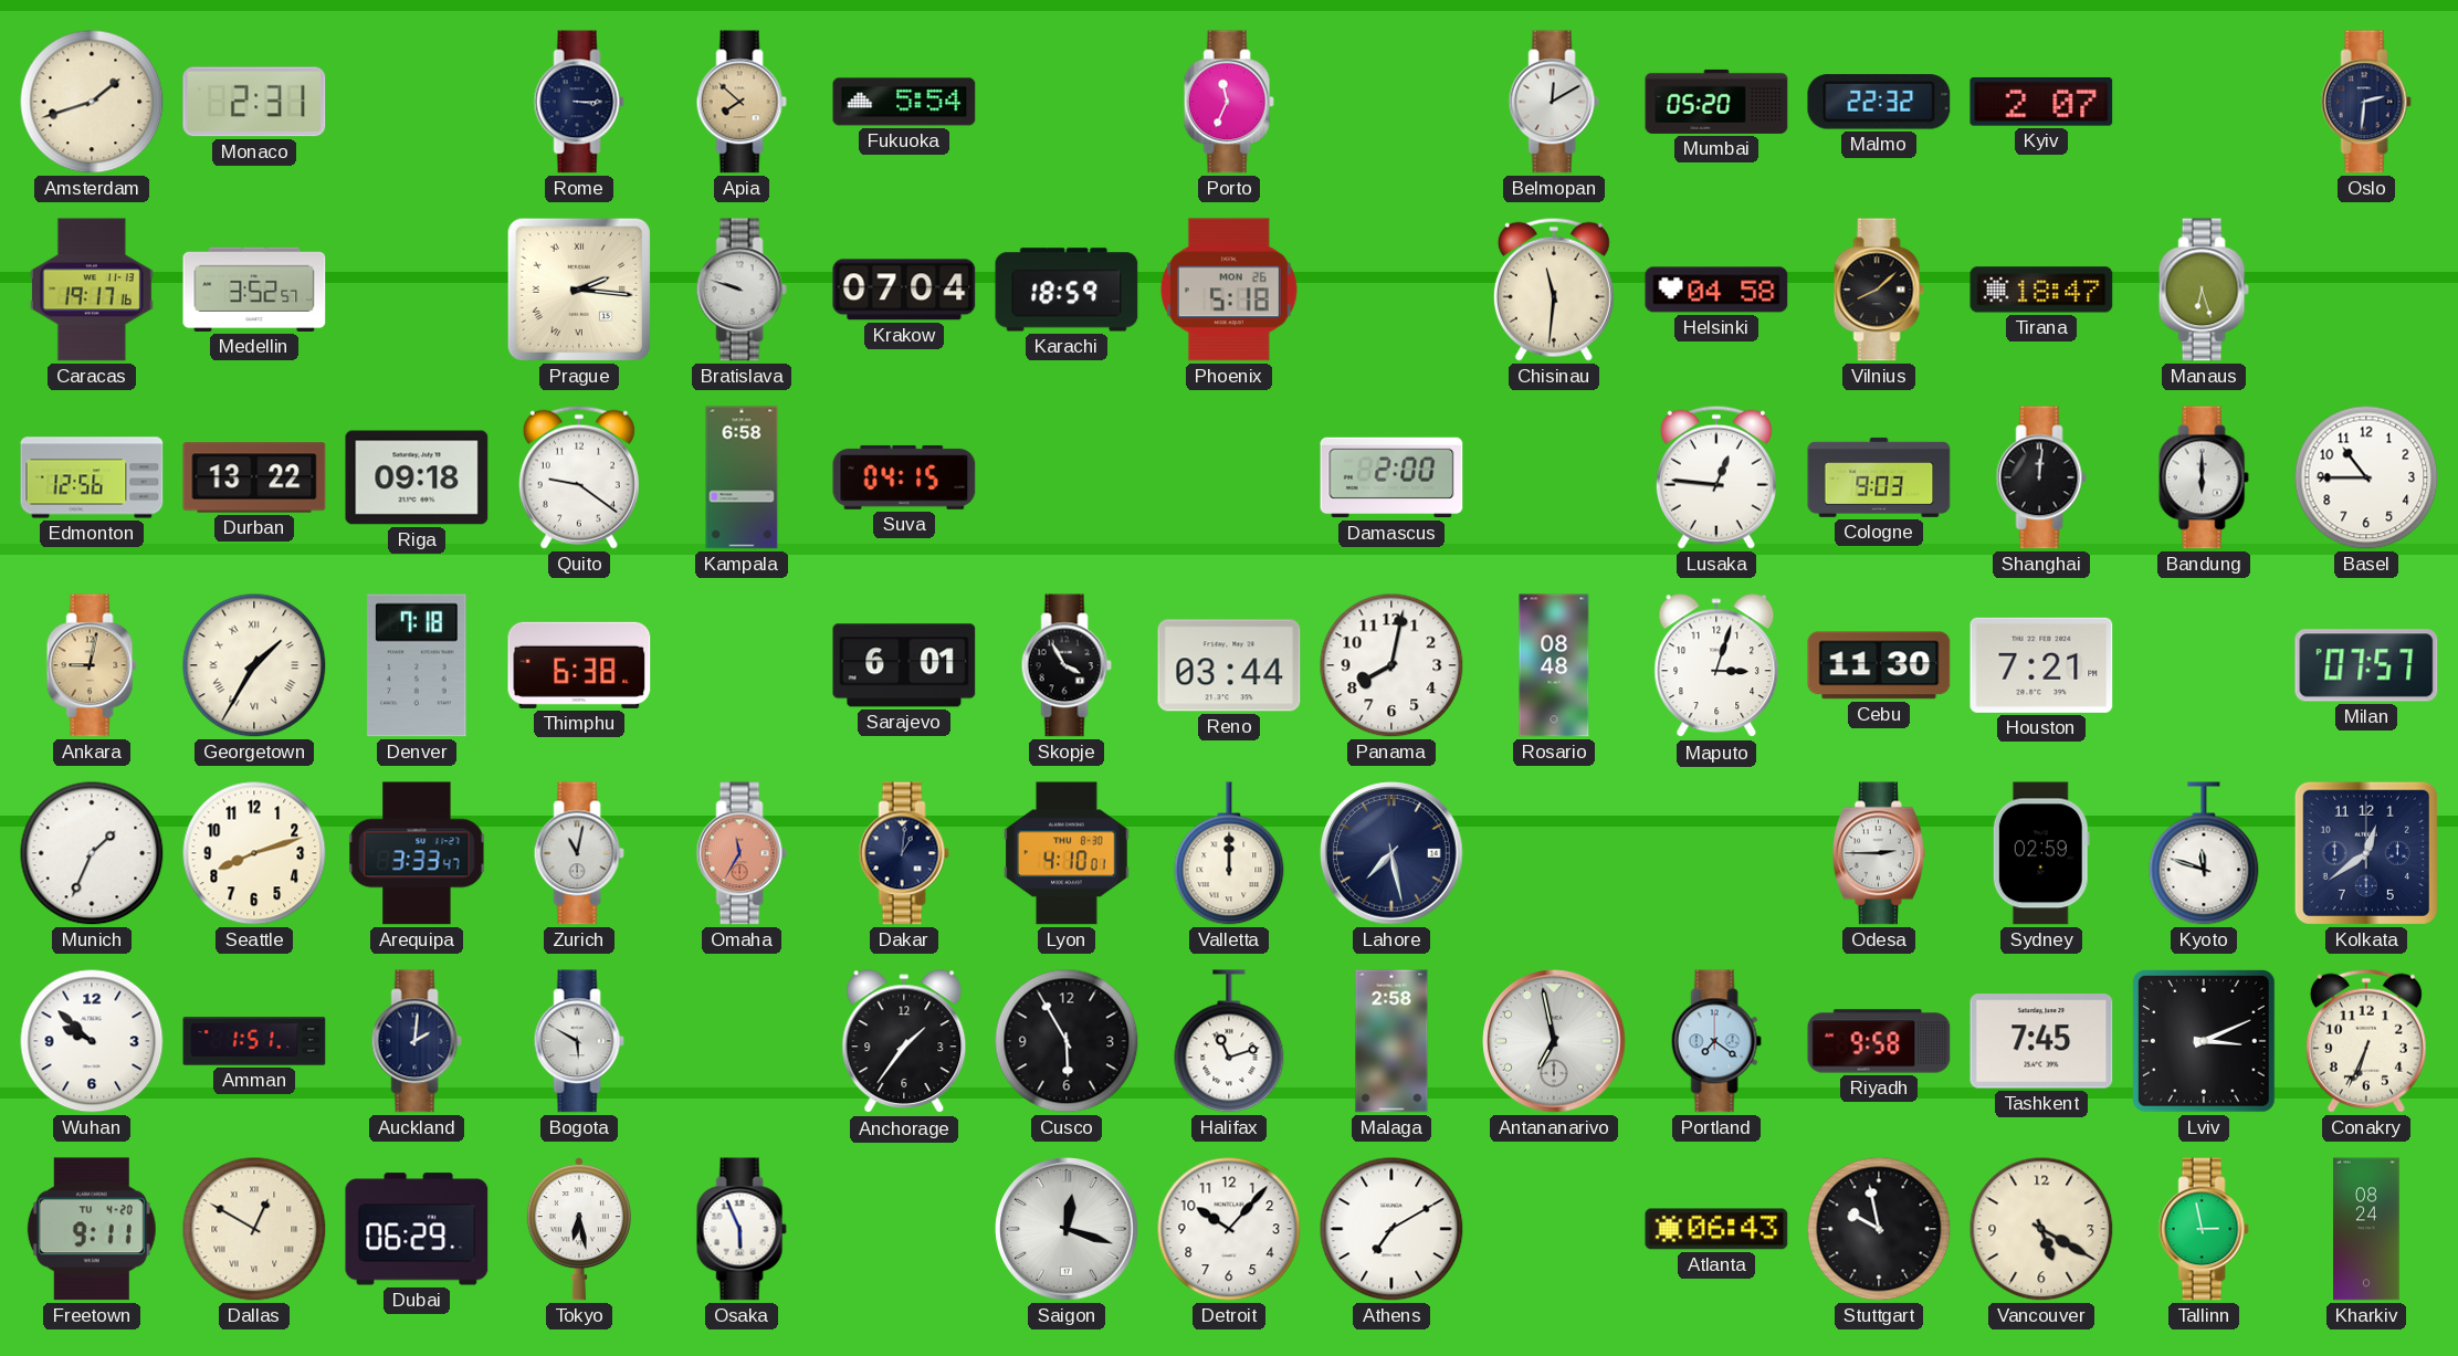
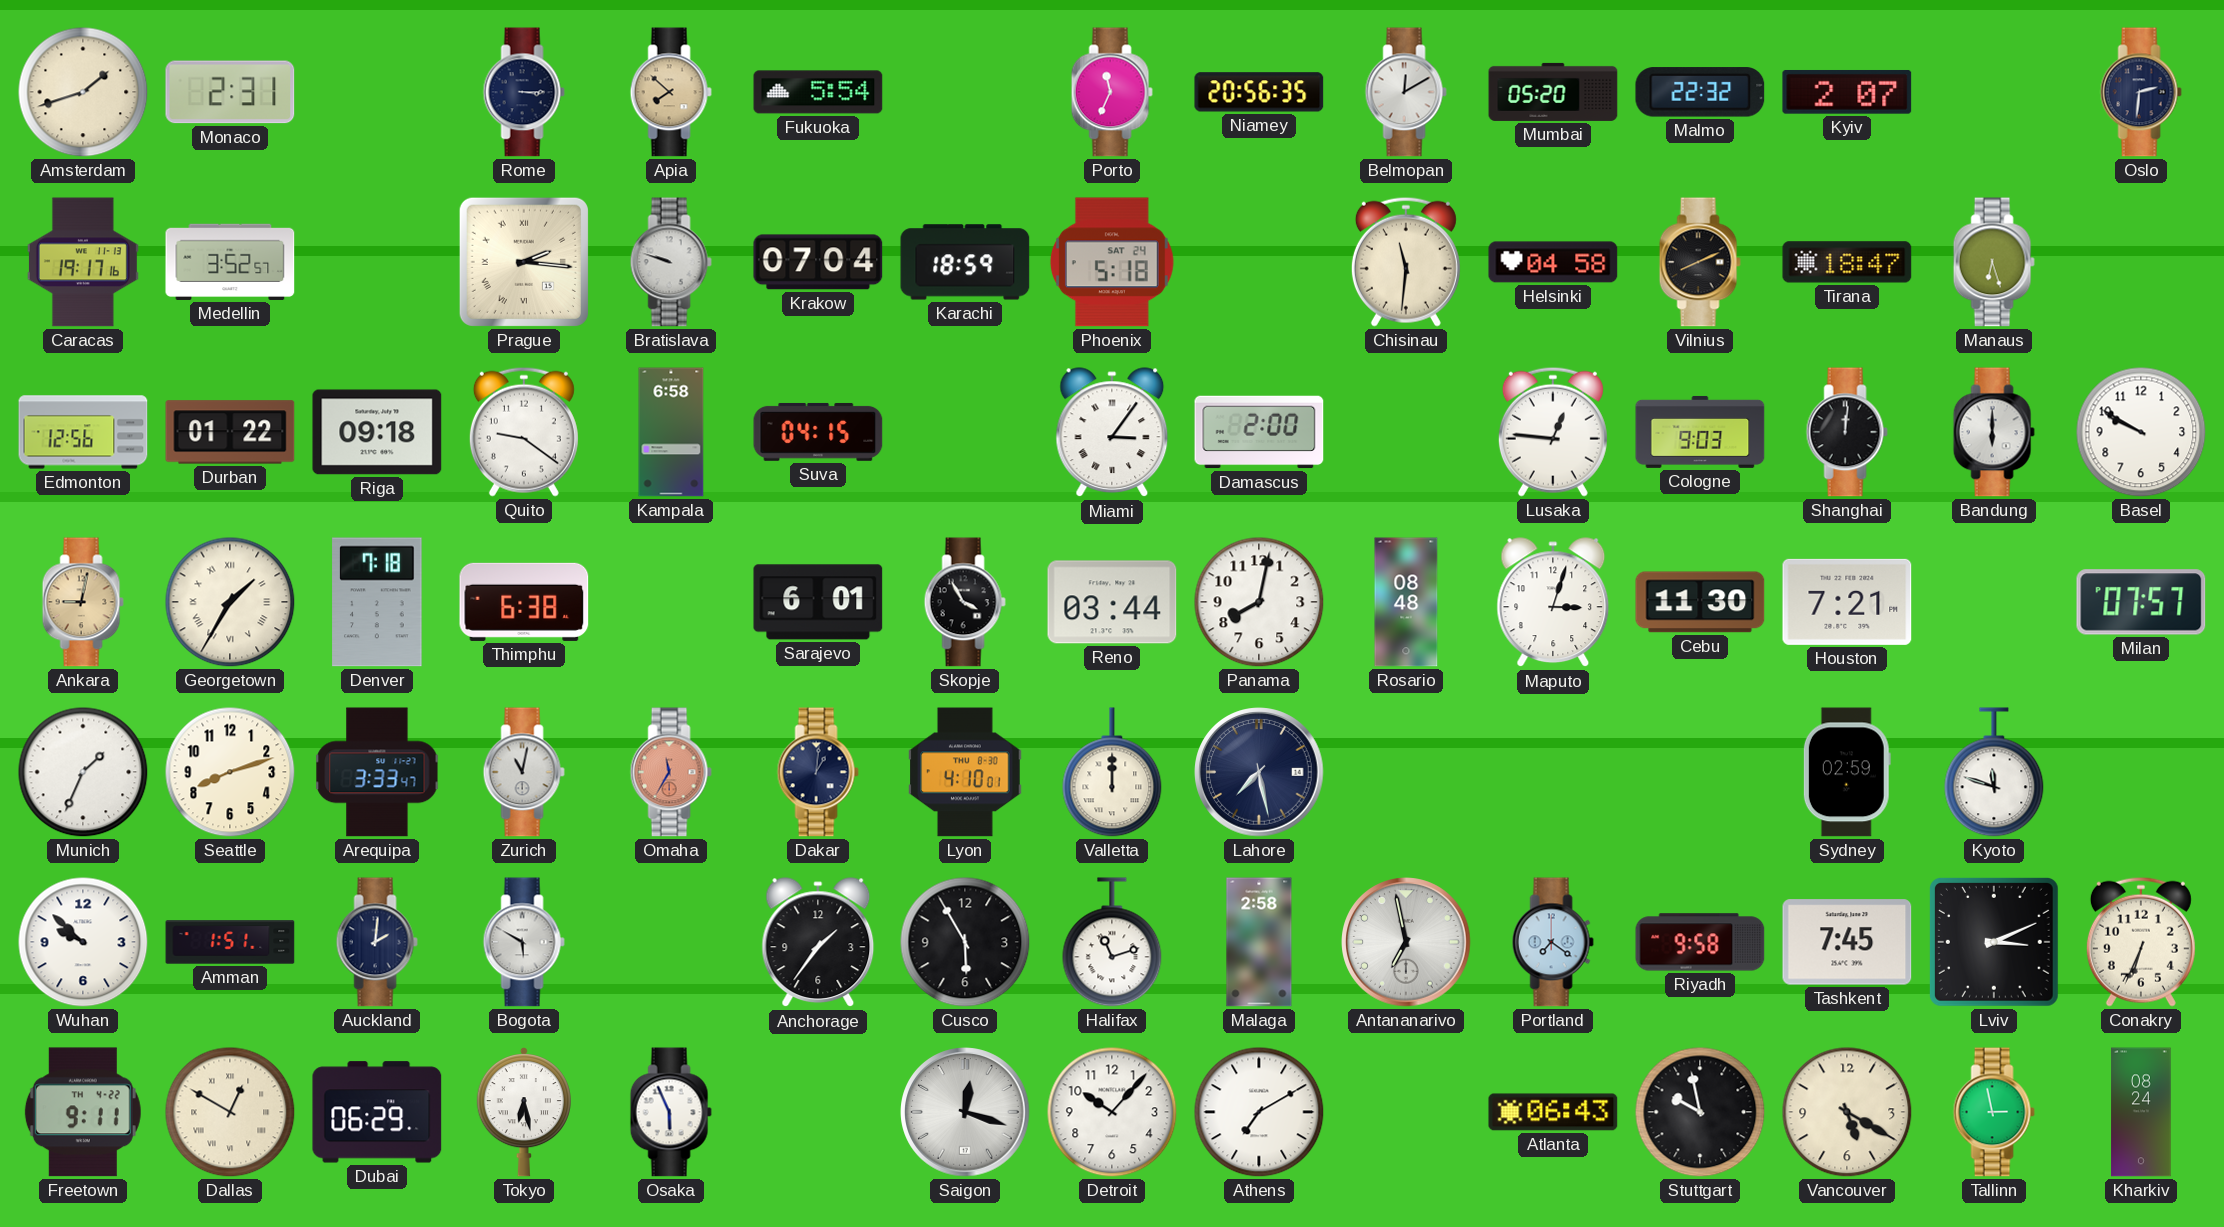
Niamey: none -> 20:56
Phoenix date: MON 26 -> SAT 24
Vilnius: 8:08 -> 8:11
Durban: 13:22 -> 01:22
Miami: none -> 3:06
Basel: 10:45 -> 9:50
Odesa: 2:45 -> none
Kolkata: 12:39 -> none
Freetown date: TU 4-20 -> TH 4-22
